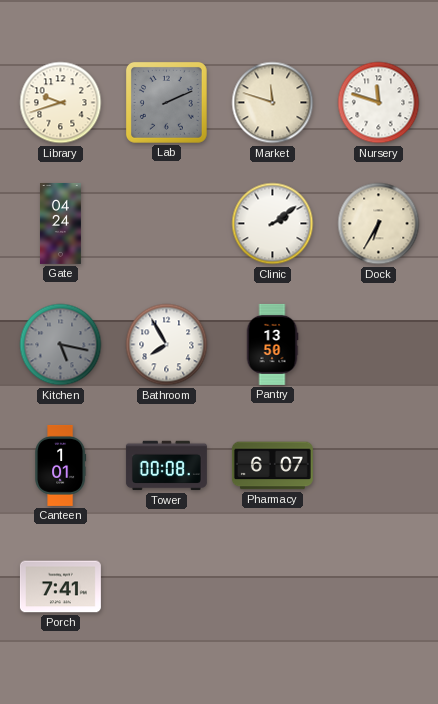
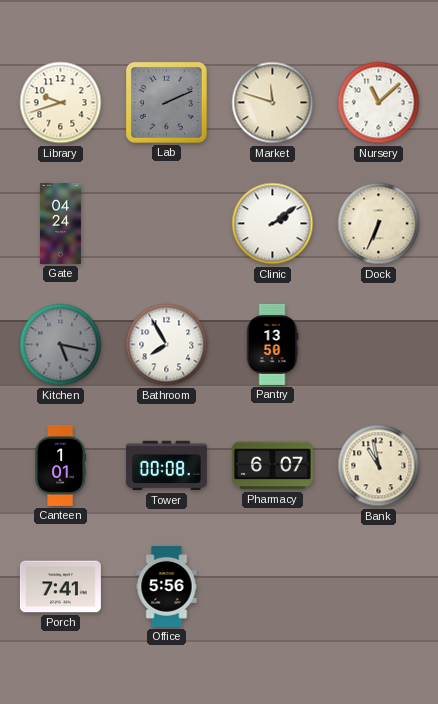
Nursery: 11:48 -> 11:08
Dock: 6:35 -> 6:34
Bank: none -> 10:58
Office: none -> 5:56
